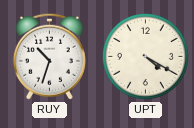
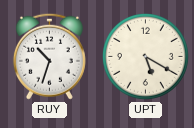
UPT: 4:20 -> 5:20
